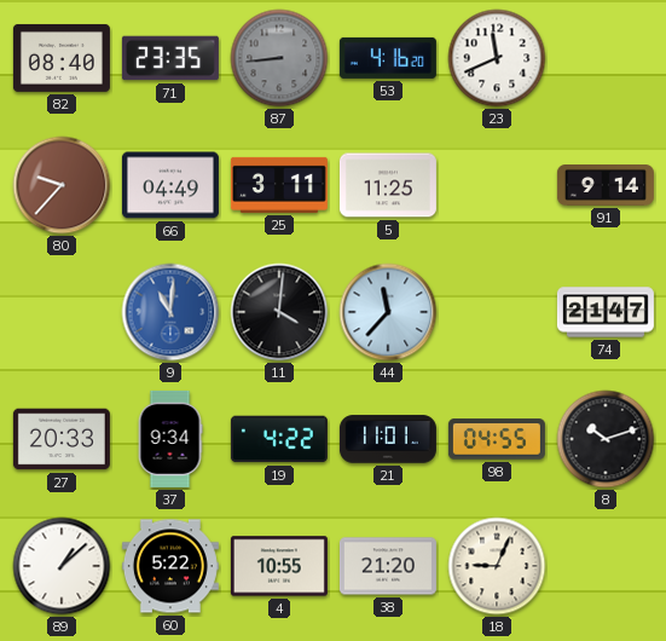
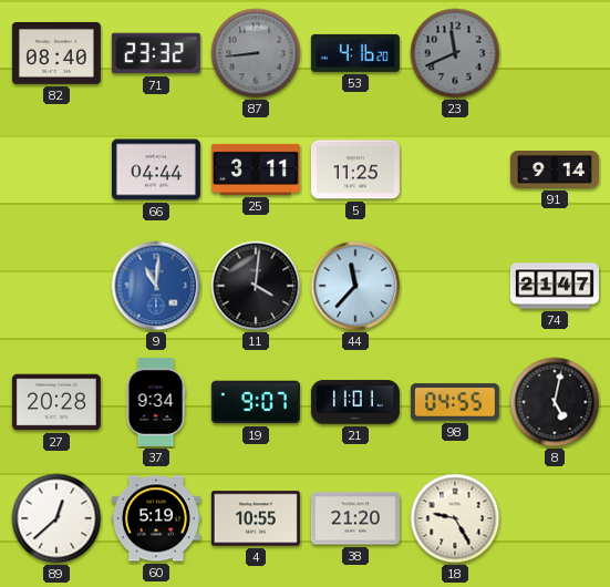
71: 23:35 -> 23:32
23 dial: white -> grey
80: 9:37 -> none
66: 04:49 -> 04:44
27: 20:33 -> 20:28
19: 4:22 -> 9:07
8: 10:12 -> 5:02
89: 1:08 -> 12:38
60: 5:22 -> 5:19
18: 9:04 -> 9:25
